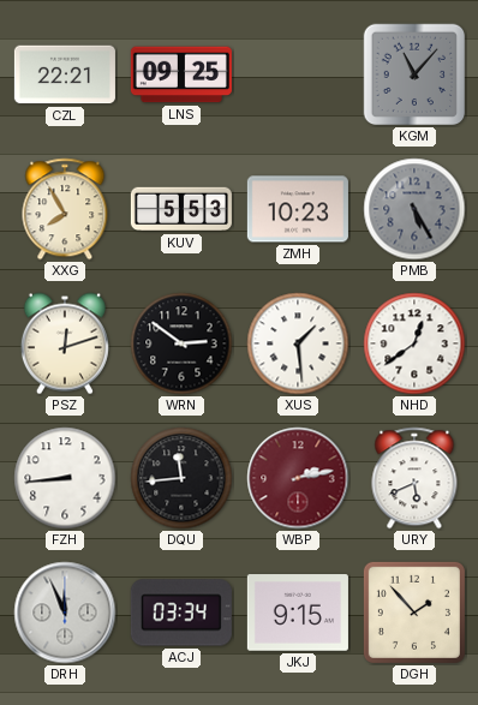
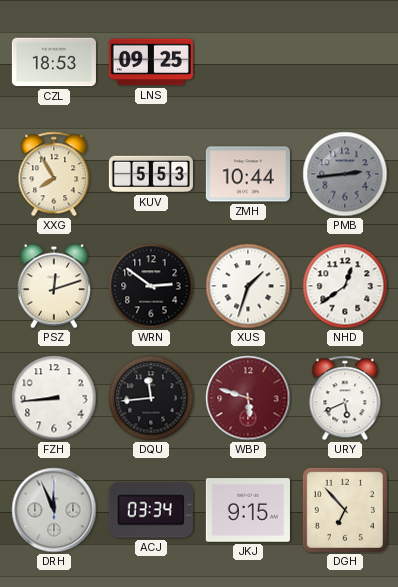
CZL: 22:21 -> 18:53
KGM: 11:07 -> none
ZMH: 10:23 -> 10:44
PMB: 5:25 -> 2:44
XUS: 1:29 -> 1:33
WBP: 2:13 -> 5:48
DGH: 1:53 -> 6:53
